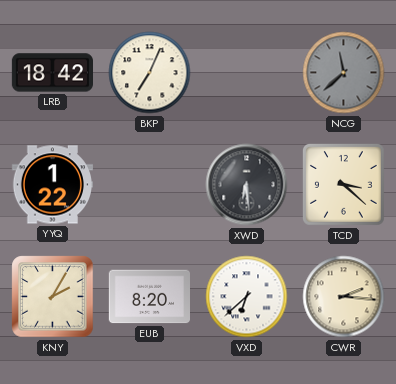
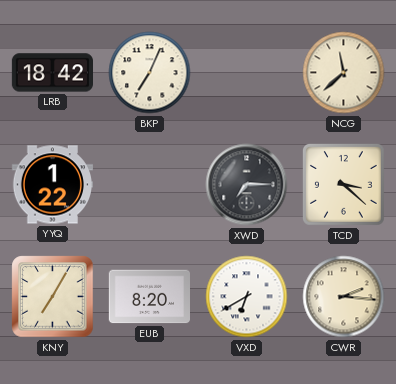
NCG dial: grey -> cream
XWD: 6:29 -> 7:15
KNY: 2:05 -> 7:05
VXD: 6:38 -> 6:40
